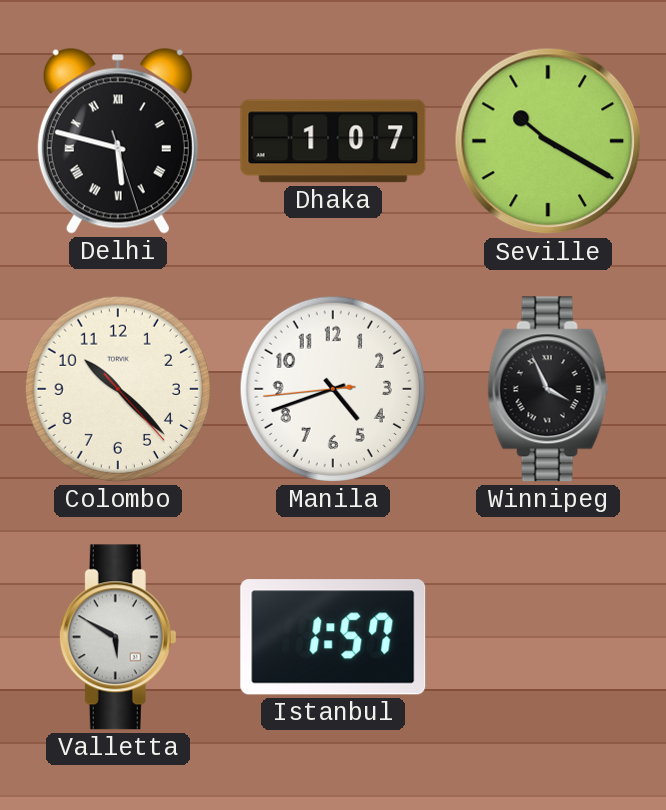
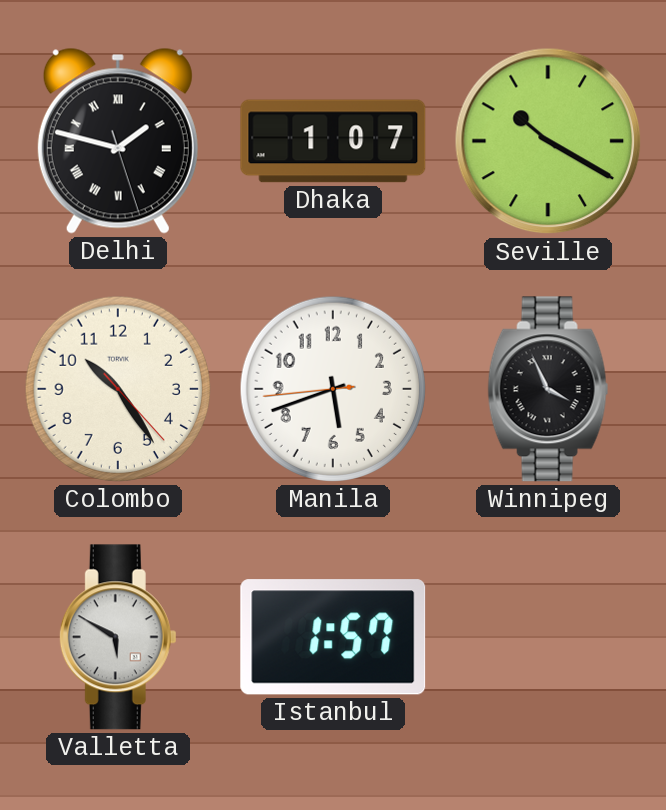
Delhi: 5:47 -> 1:47
Colombo: 10:22 -> 10:24
Manila: 4:41 -> 5:41
